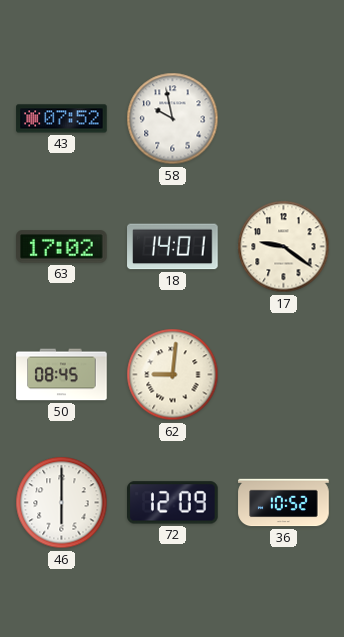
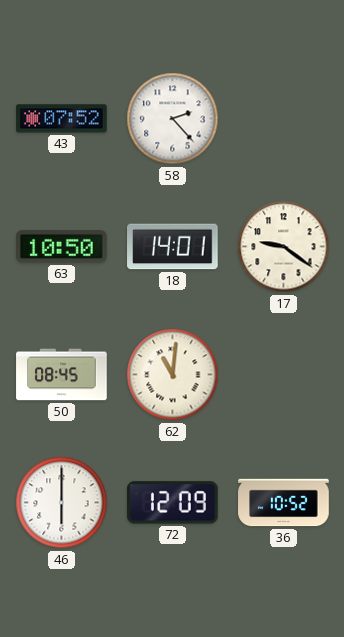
58: 9:58 -> 2:23
63: 17:02 -> 10:50
62: 9:01 -> 11:01
